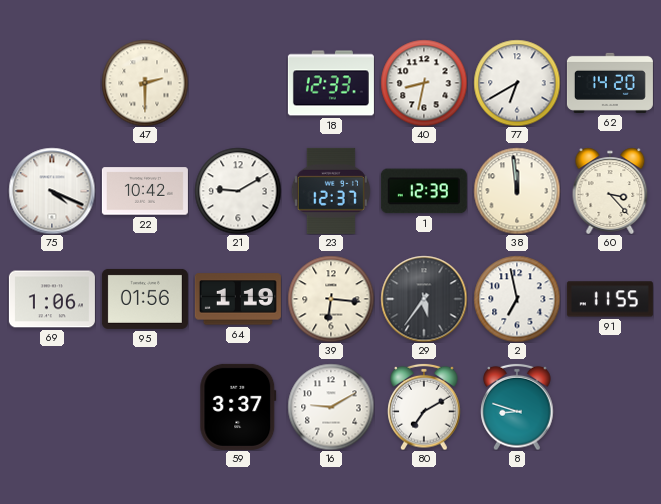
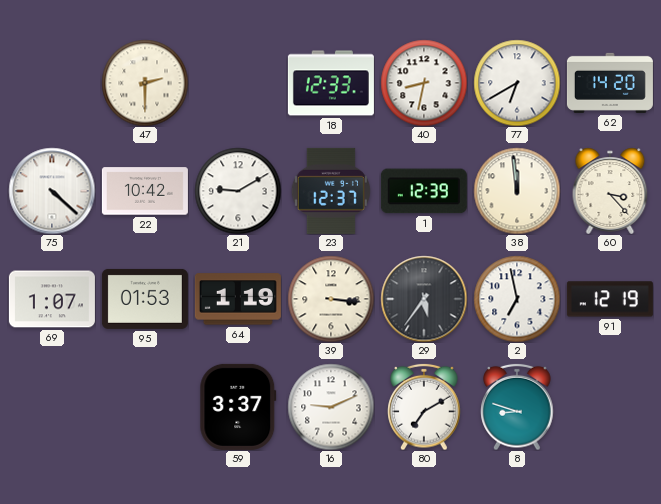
75: 4:19 -> 4:22
69: 1:06 -> 1:07
95: 01:56 -> 01:53
39: 6:16 -> 3:16
91: 11:55 -> 12:19
16: 9:10 -> 9:11
